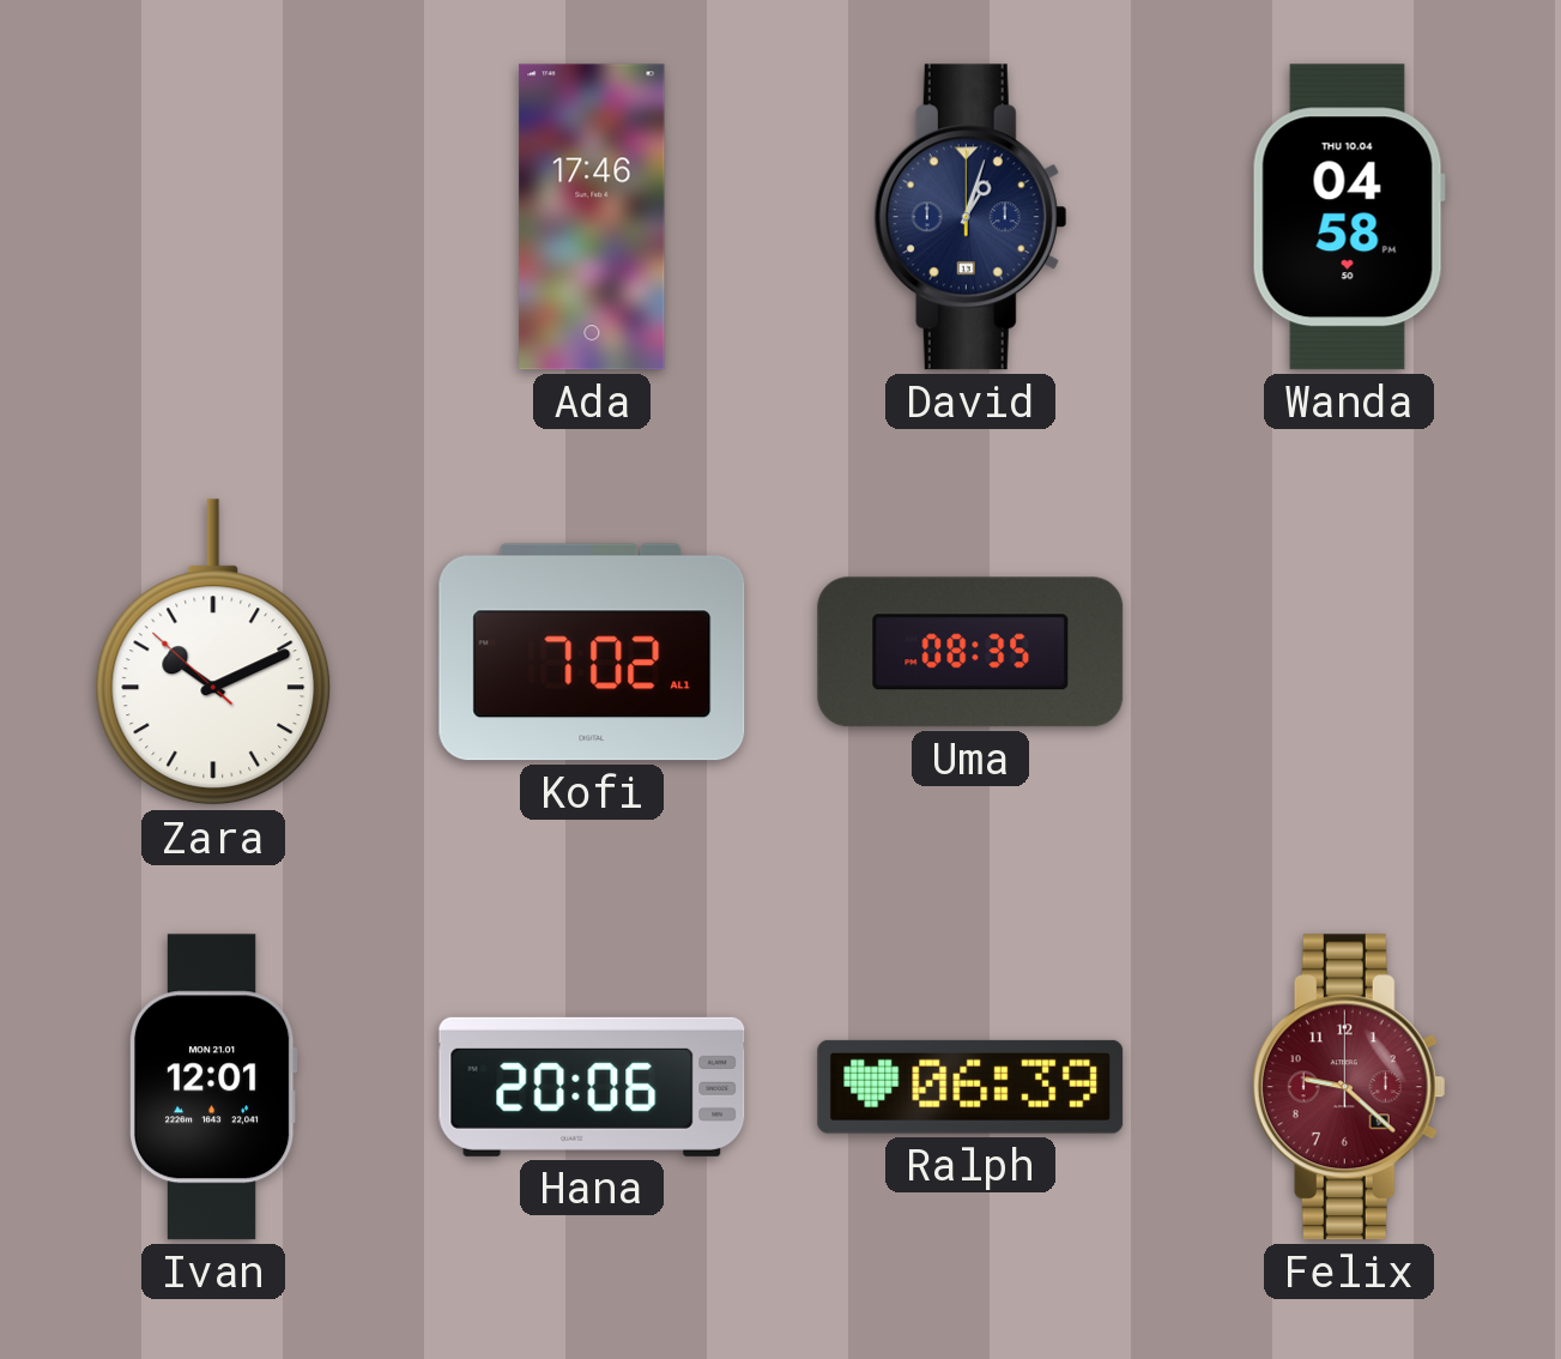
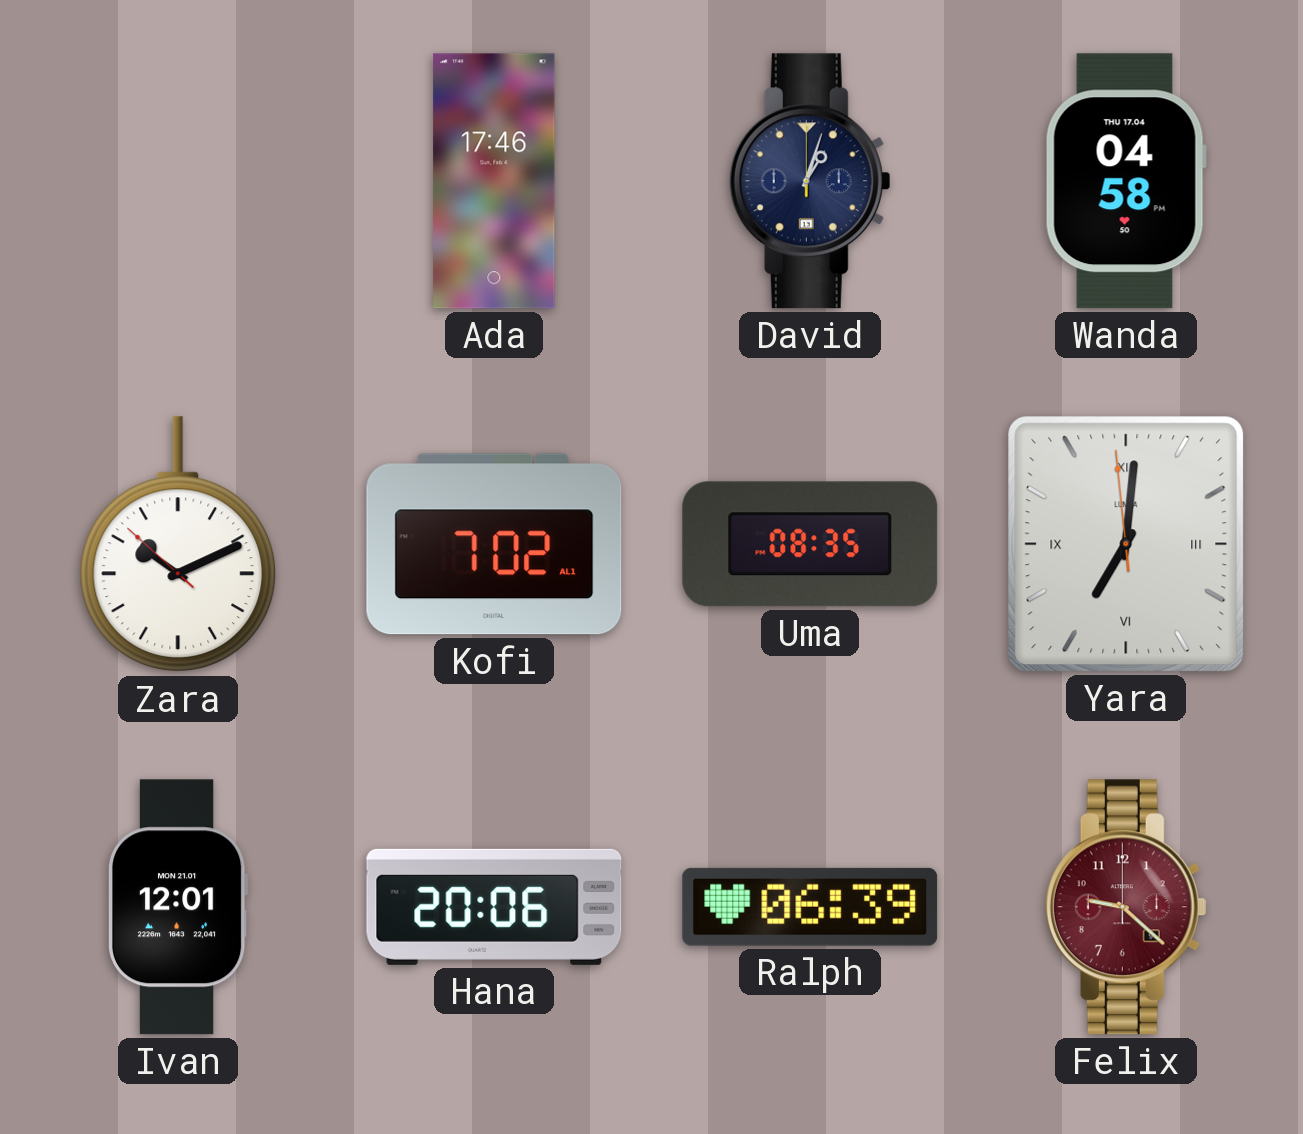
Wanda date: THU 10.04 -> THU 17.04
Yara: none -> 7:00
